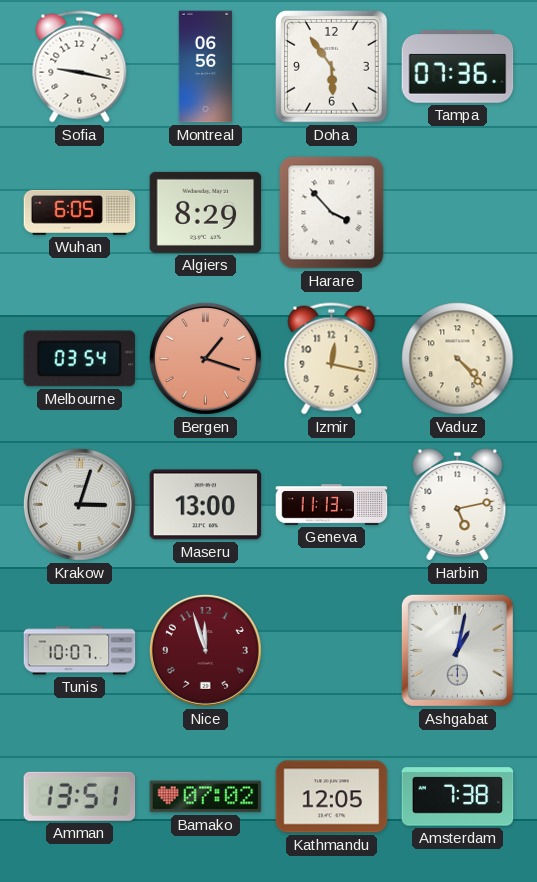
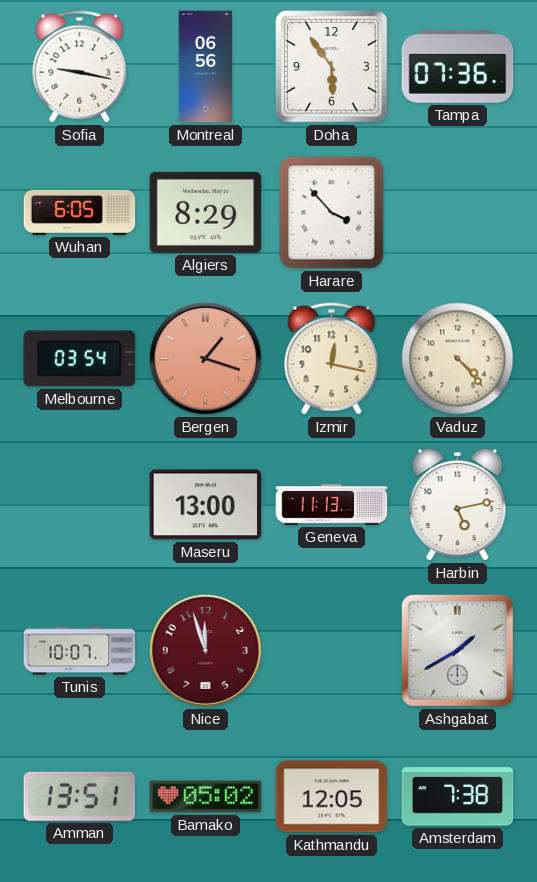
Krakow: 3:03 -> none
Ashgabat: 1:02 -> 1:40
Bamako: 07:02 -> 05:02
